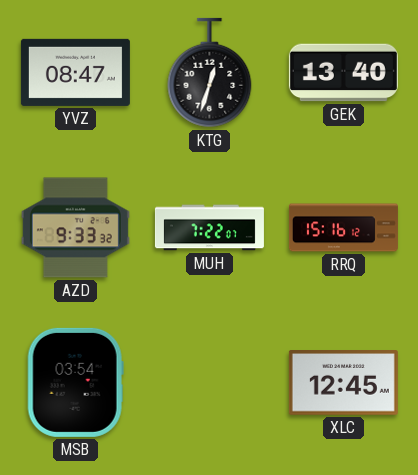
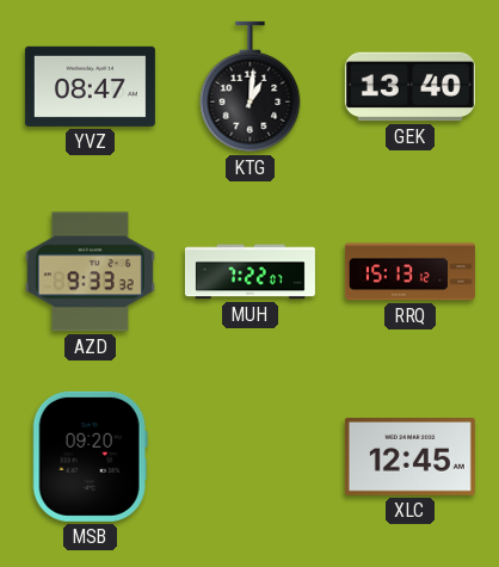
KTG: 12:33 -> 1:01
RRQ: 15:16 -> 15:13
MSB: 03:54 -> 09:20
